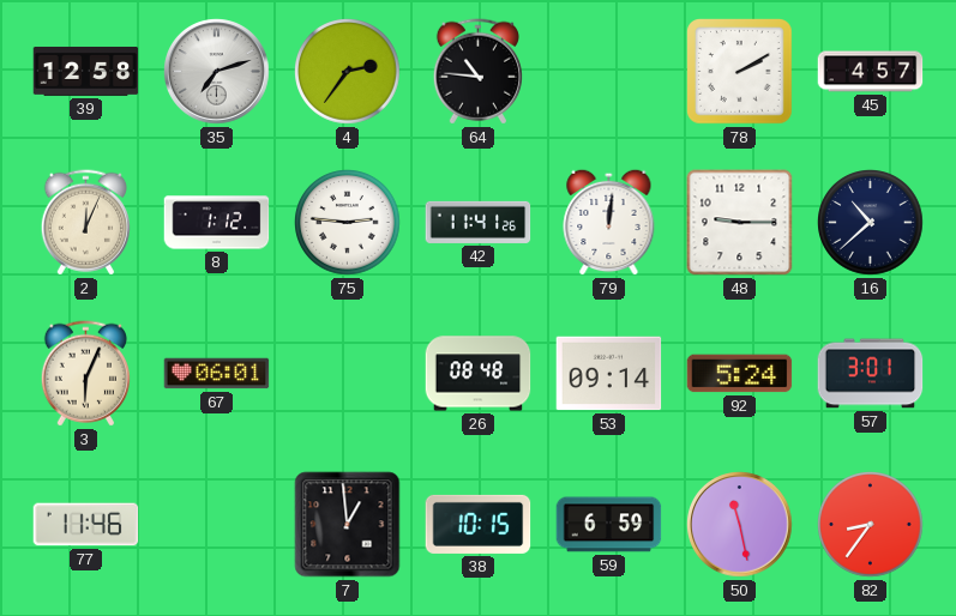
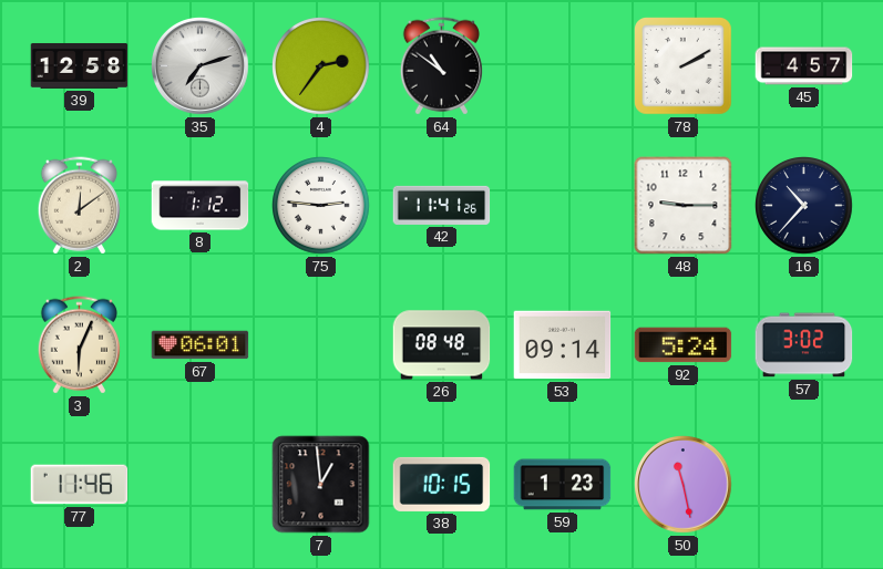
64: 10:46 -> 10:51
2: 12:04 -> 12:09
79: 12:01 -> none
16: 10:38 -> 10:37
57: 3:01 -> 3:02
59: 6:59 -> 1:23
82: 8:36 -> none
